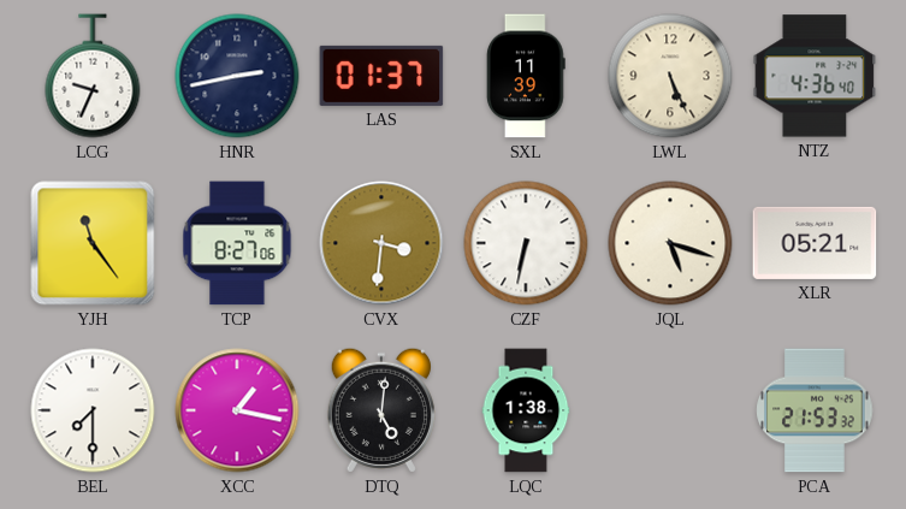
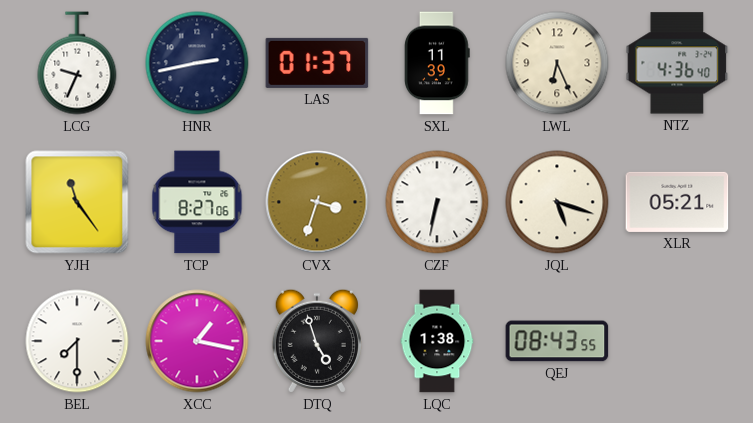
LWL: 5:26 -> 6:26
CVX: 3:31 -> 3:33
DTQ: 5:01 -> 4:57
QEJ: none -> 08:43
PCA: 21:53 -> none
